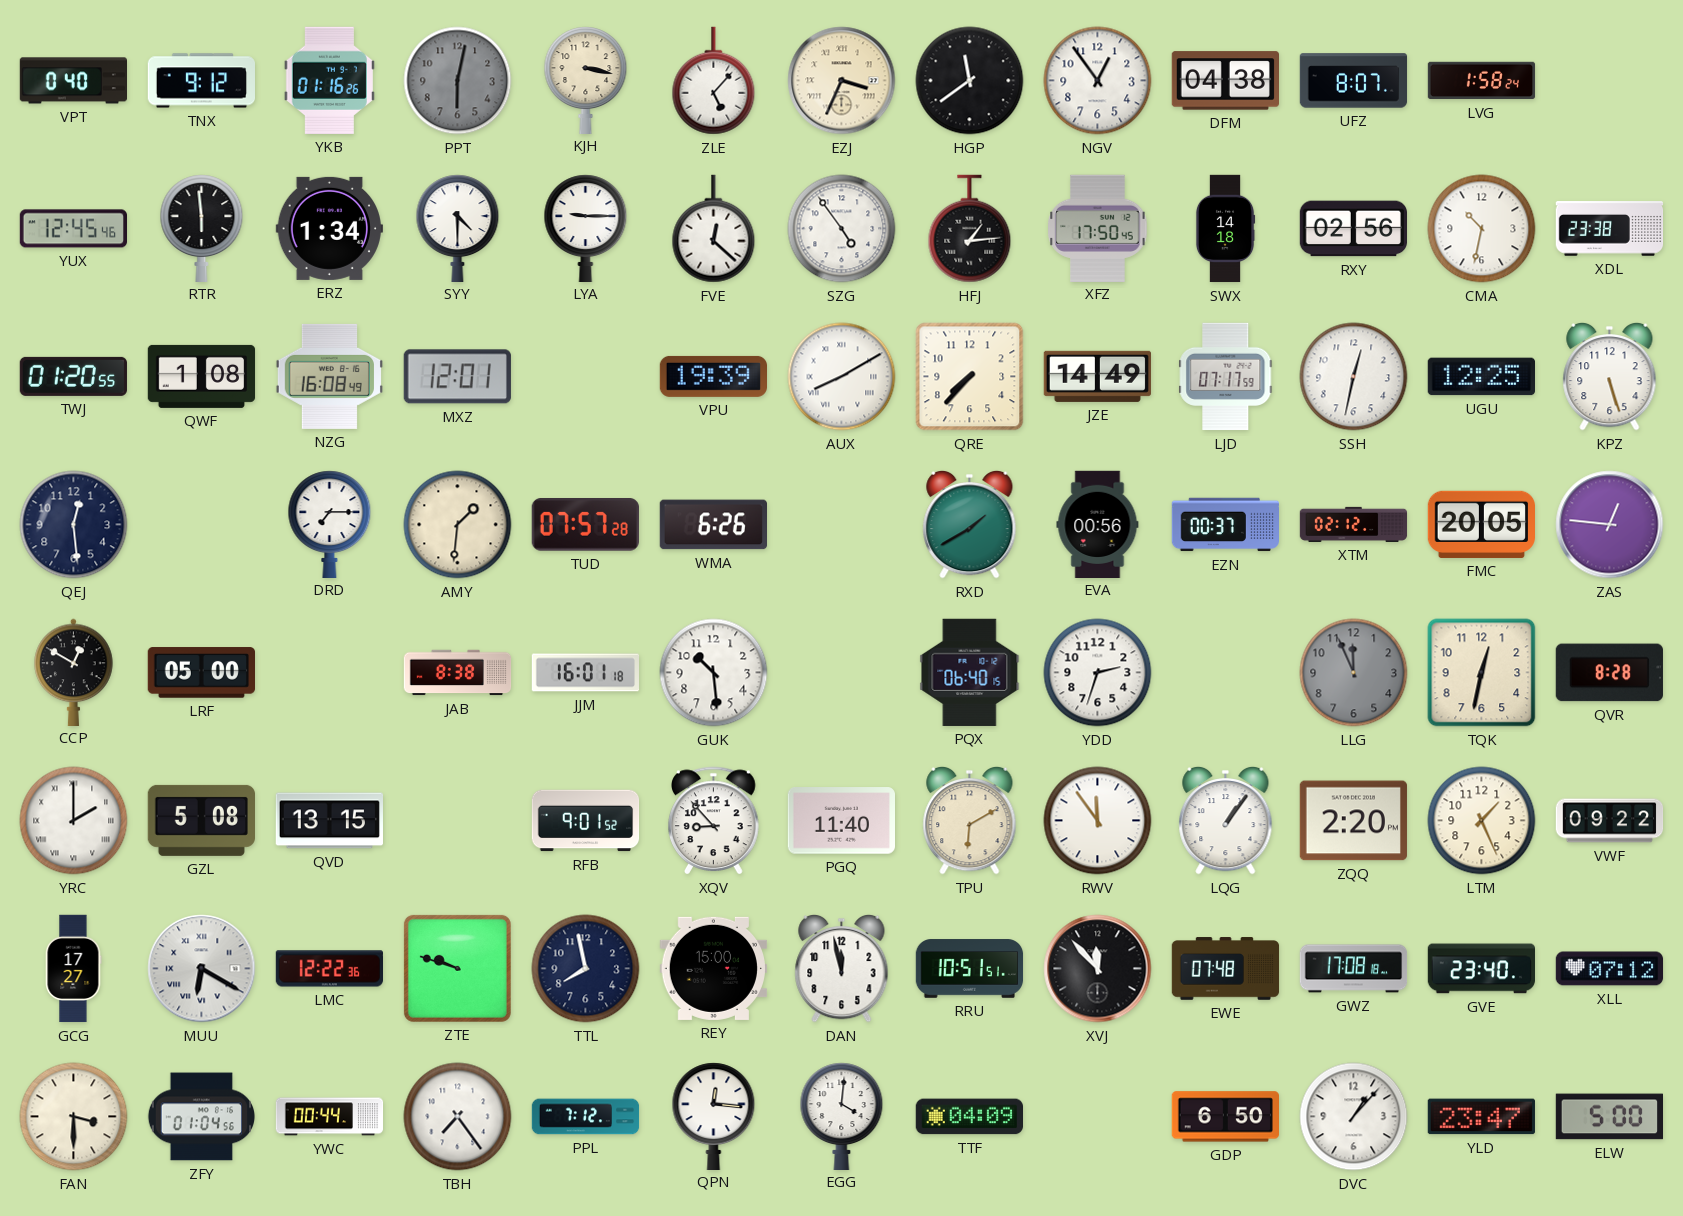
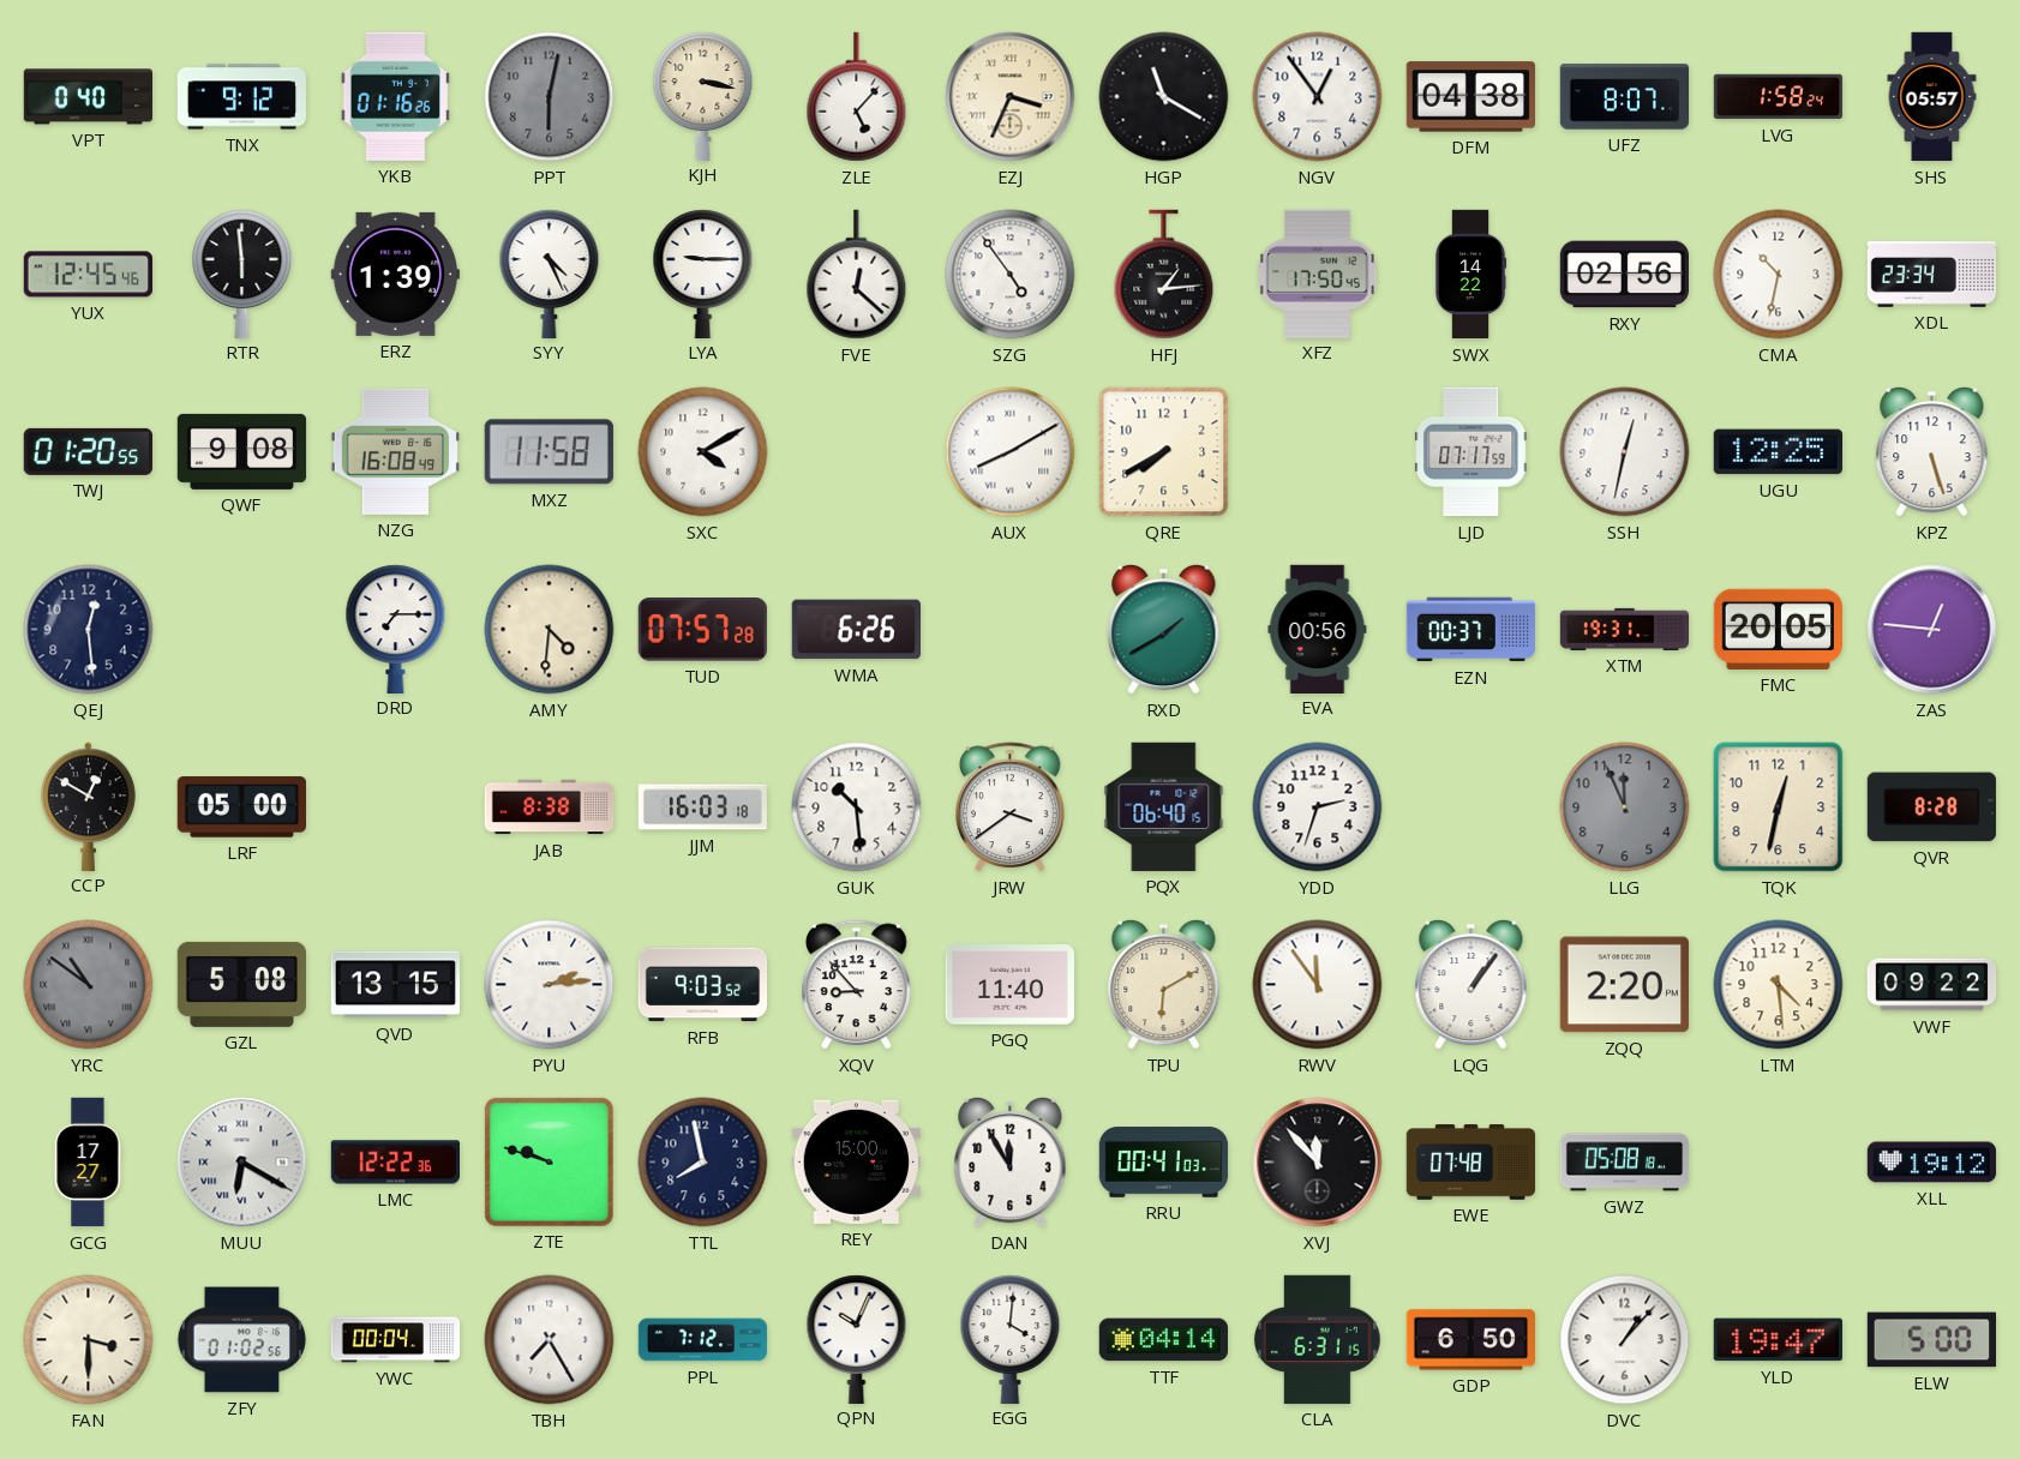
HGP: 11:39 -> 11:20
SHS: none -> 05:57
ERZ: 1:34 -> 1:39
SYY: 4:30 -> 4:26
SWX: 14:18 -> 14:22
XDL: 23:38 -> 23:34
QWF: 1:08 -> 9:08
MXZ: 12:01 -> 11:58
SXC: none -> 4:10
VPU: 19:39 -> none
QRE: 7:37 -> 7:40
JZE: 14:49 -> none
AMY: 1:31 -> 4:31
XTM: 02:12 -> 19:31
JJM: 16:01 -> 16:03
JRW: none -> 3:39
YRC: 2:00 -> 10:51
YRC dial: white -> grey
PYU: none -> 2:14
RFB: 9:01 -> 9:03
LTM: 1:26 -> 4:29
DAN: 11:58 -> 11:55
RRU: 10:51 -> 00:41
GWZ: 17:08 -> 05:08
GVE: 23:40 -> none
XLL: 07:12 -> 19:12
ZFY: 01:04 -> 01:02
YWC: 00:44 -> 00:04
TBH: 7:24 -> 7:25
QPN: 12:16 -> 10:04
TTF: 04:09 -> 04:14
CLA: none -> 6:31
YLD: 23:47 -> 19:47
